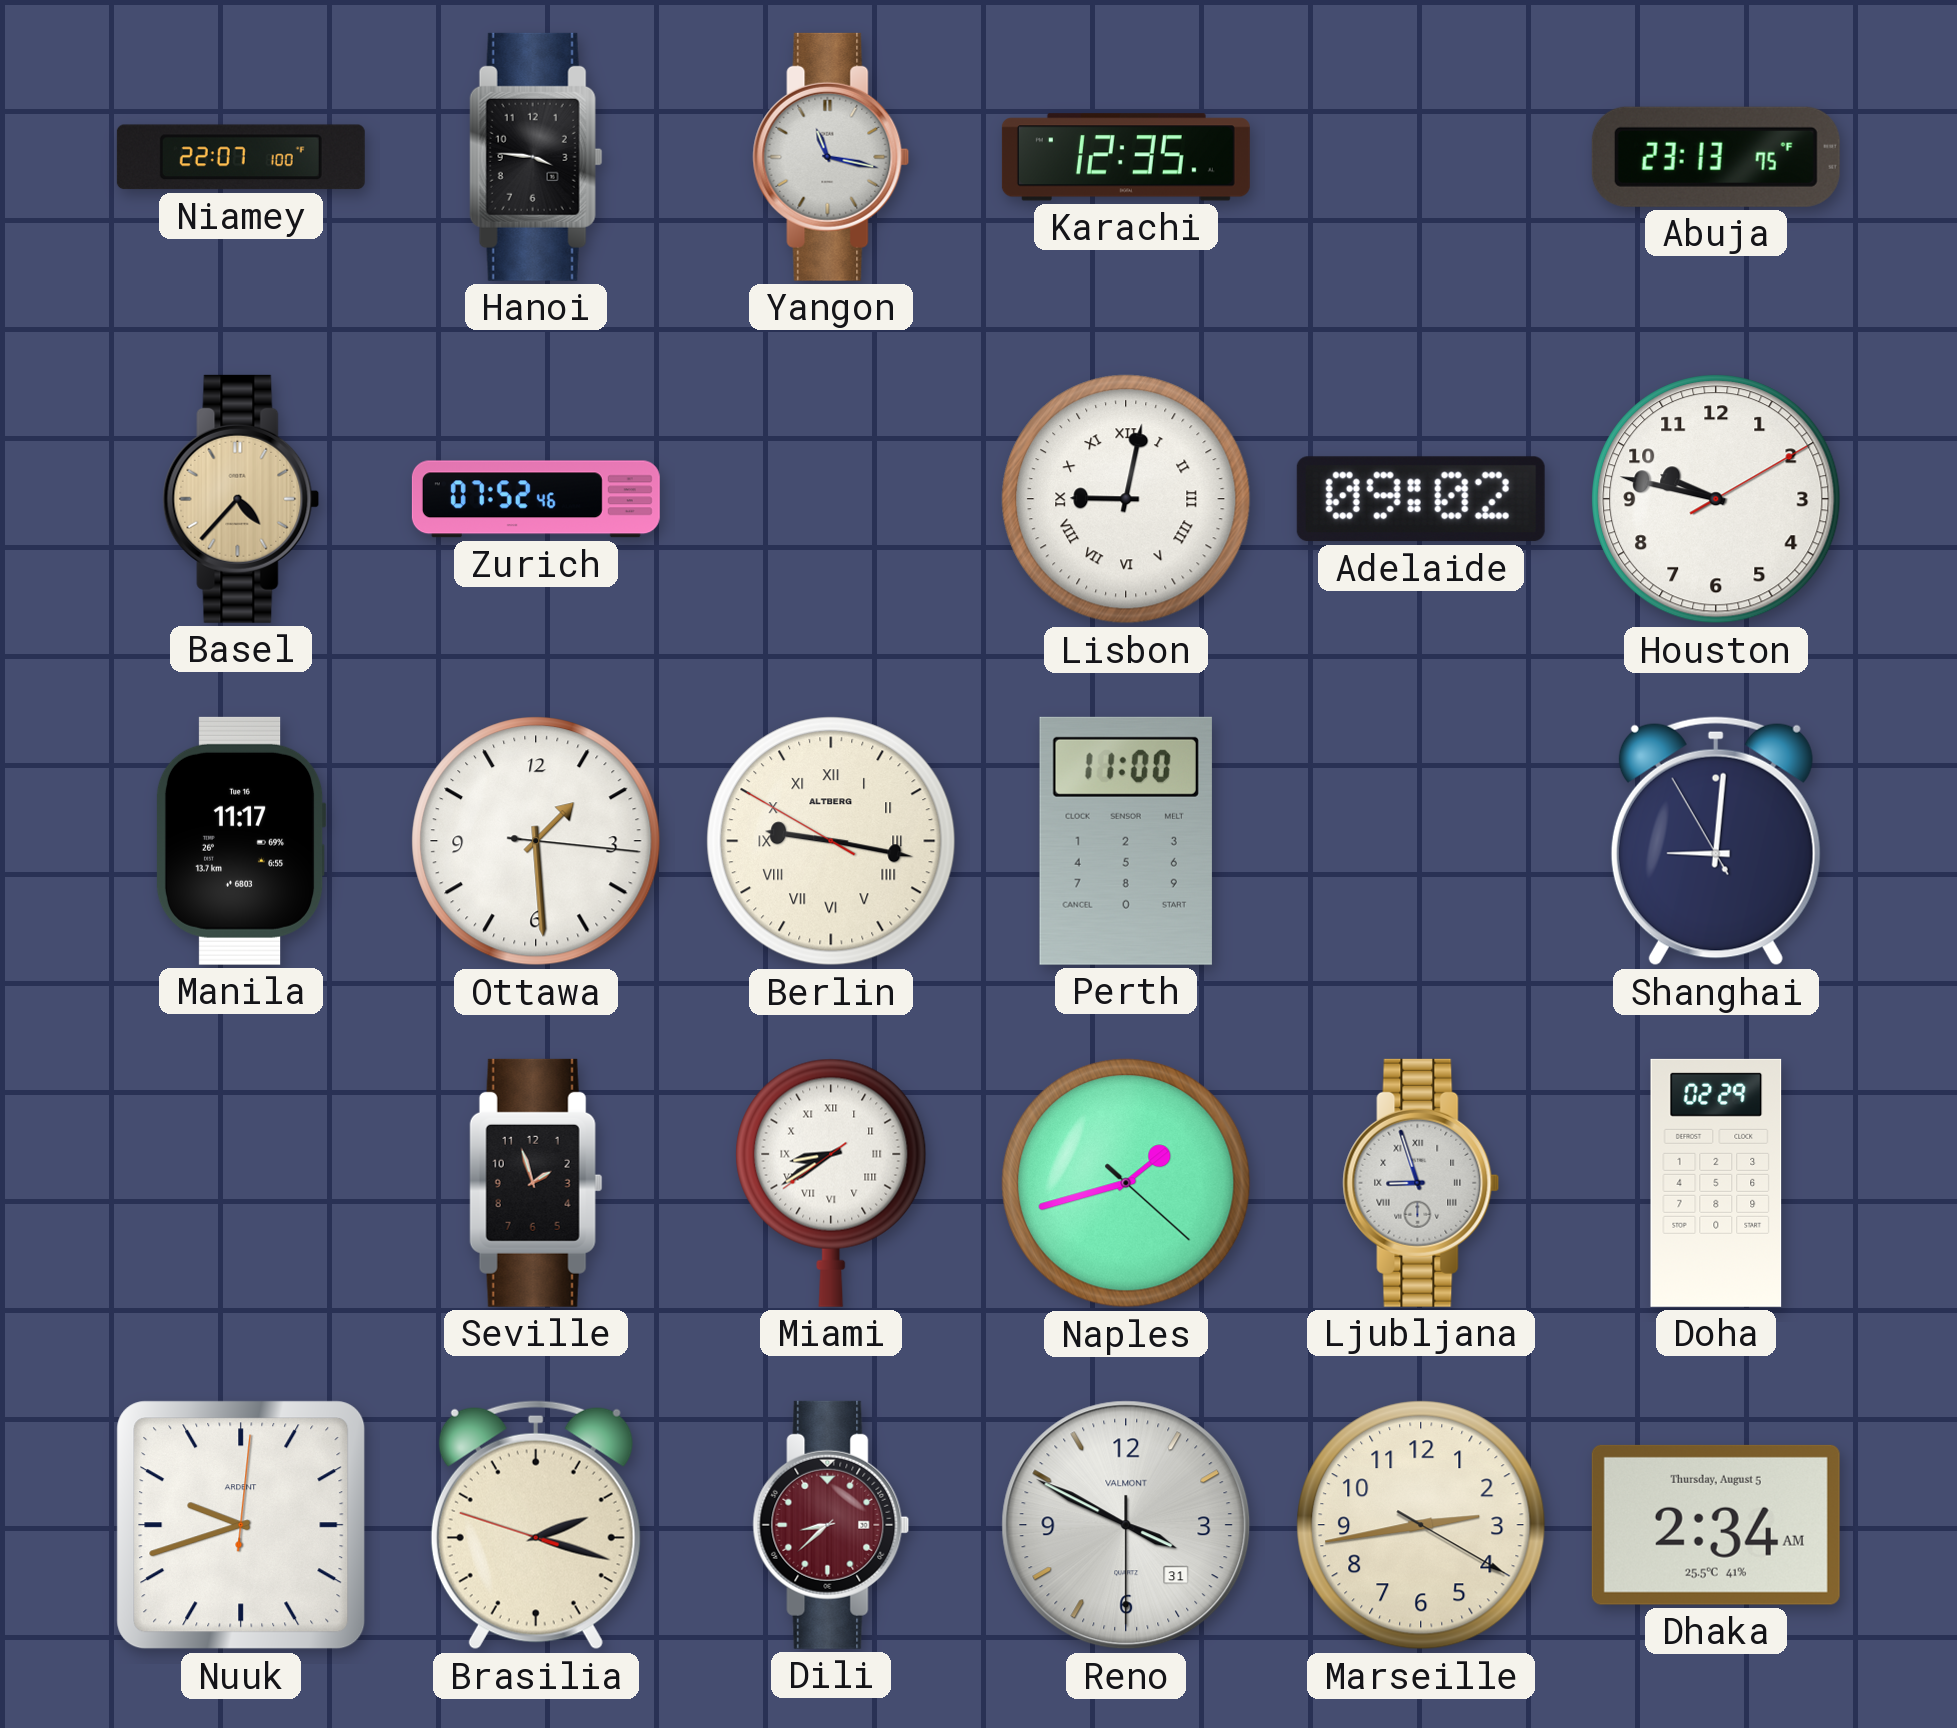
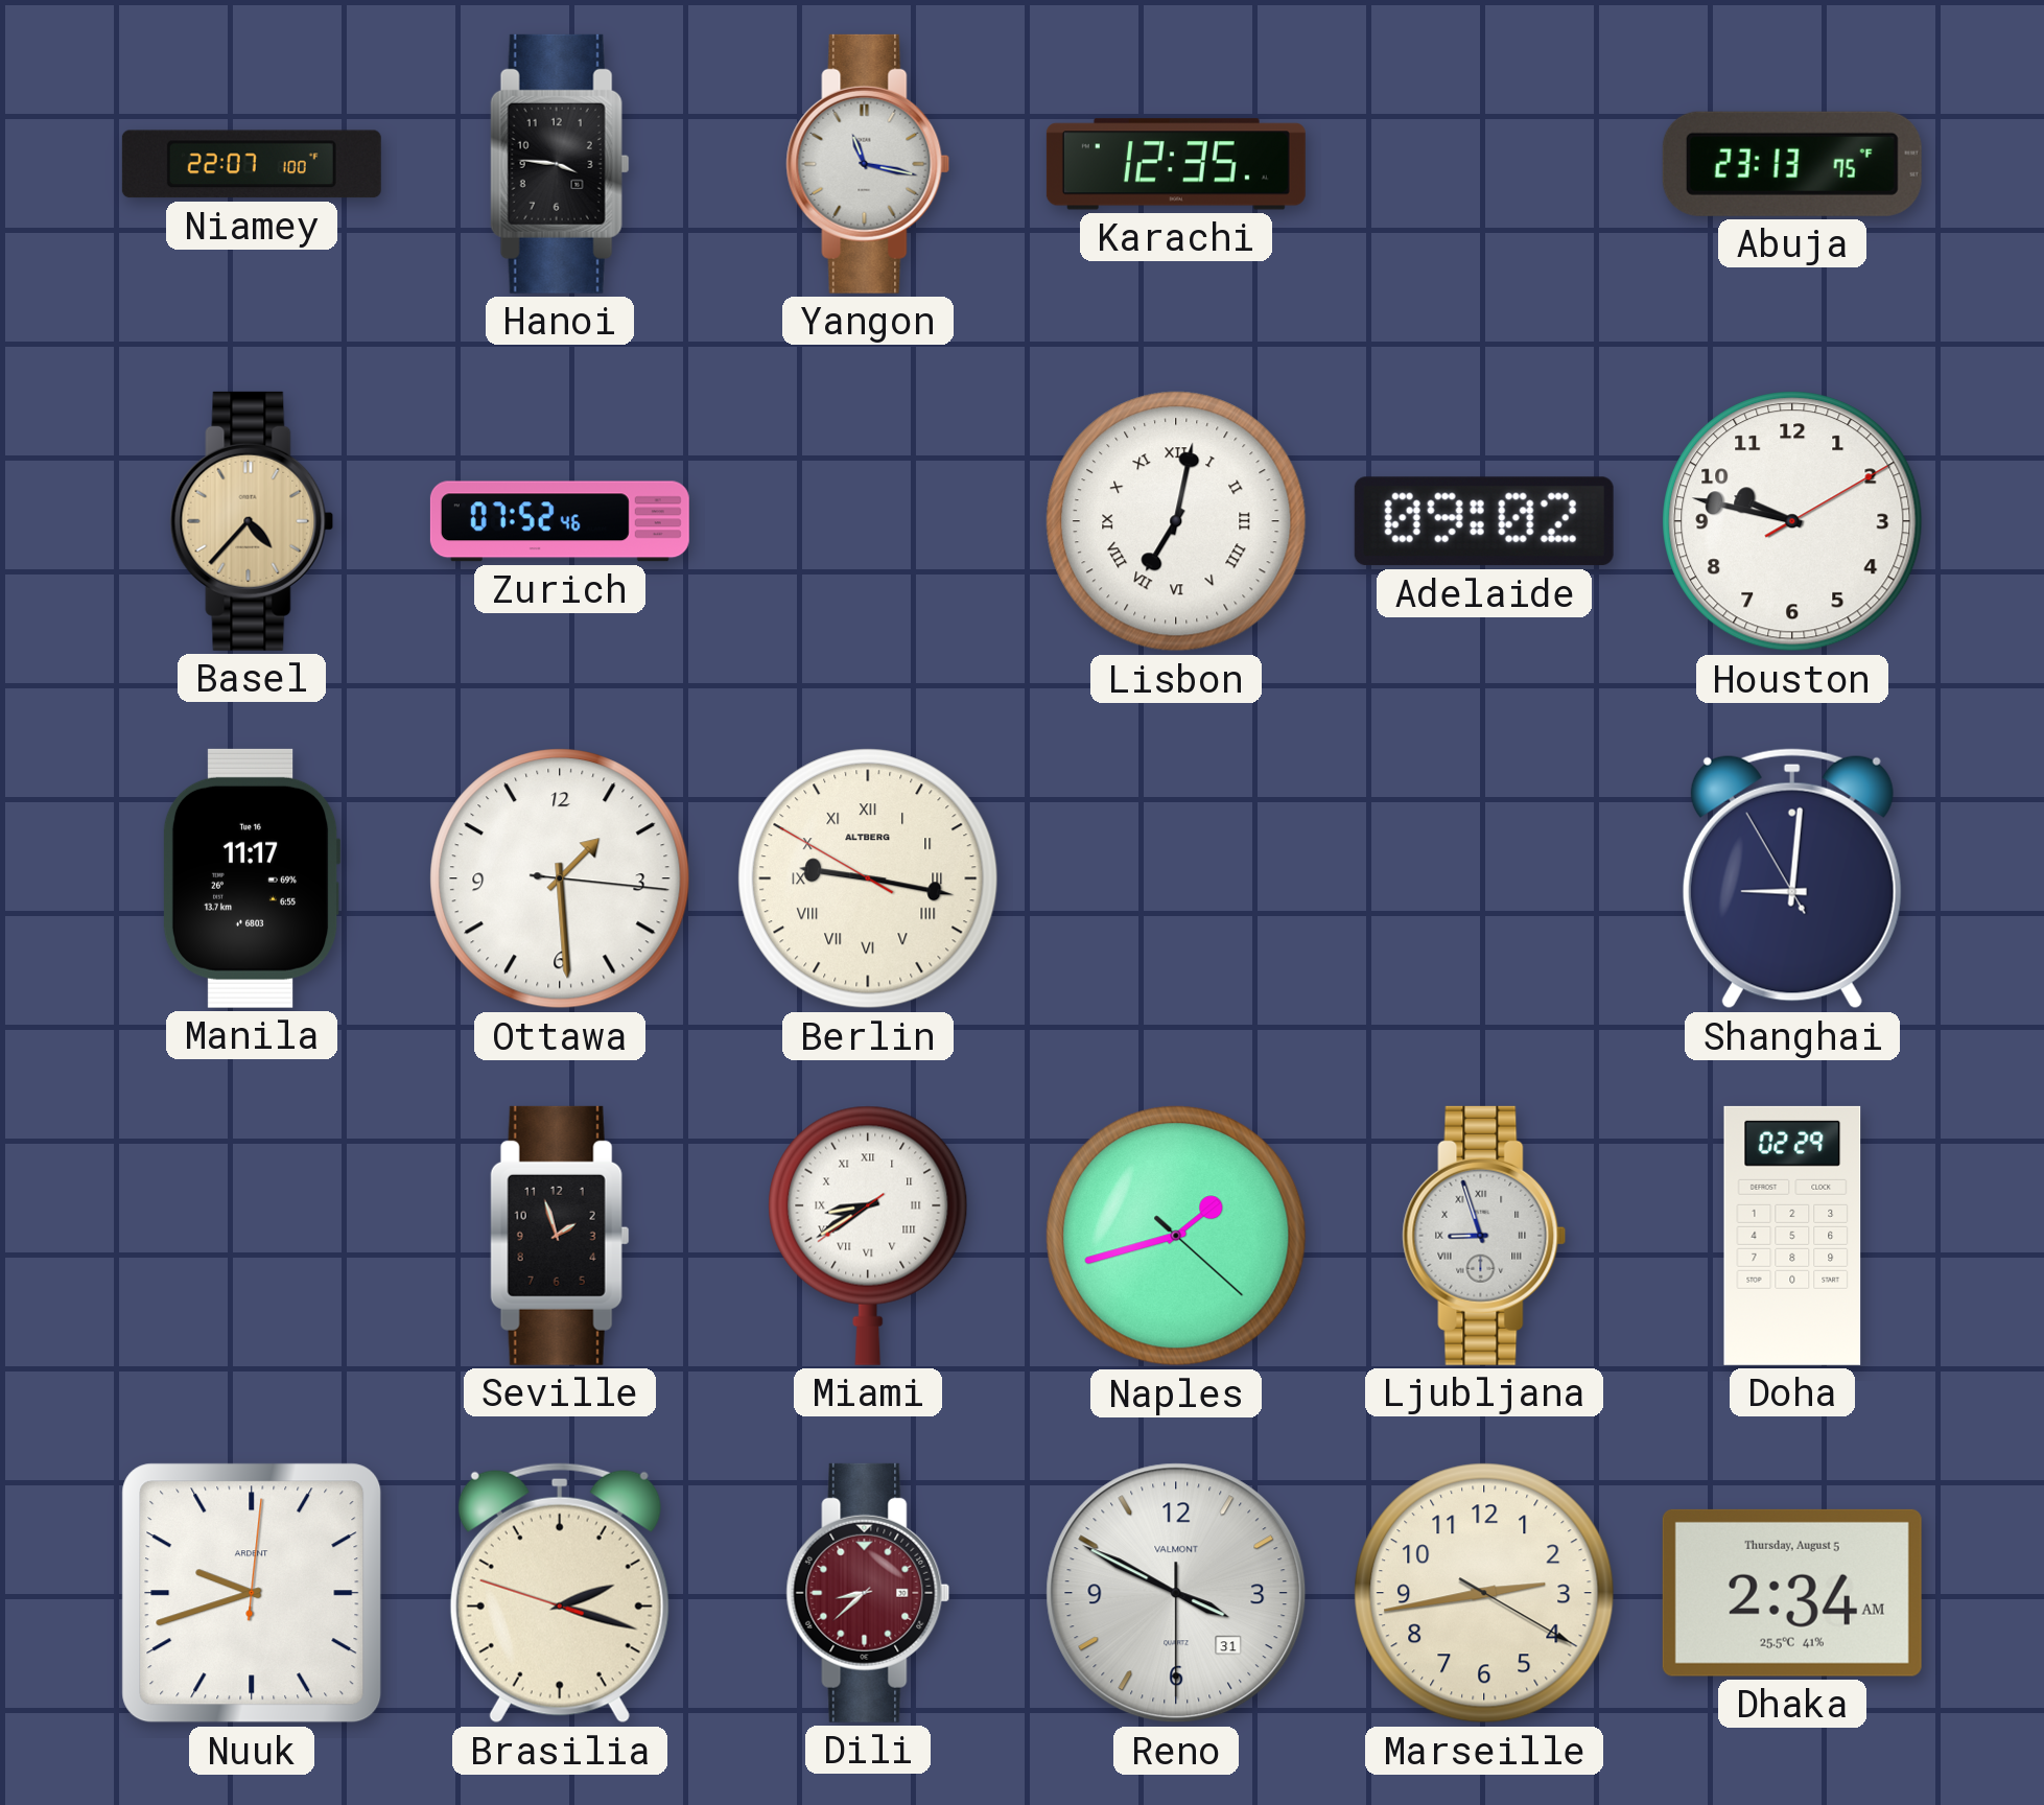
Lisbon: 9:02 -> 7:02
Perth: 11:00 -> none
